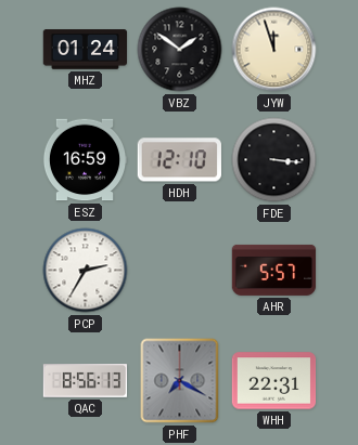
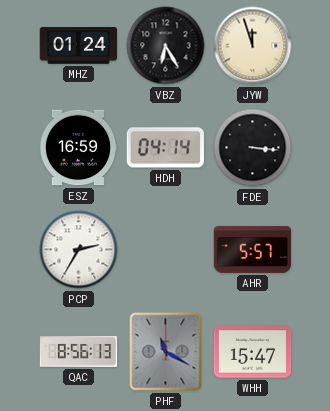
VBZ: 1:51 -> 6:25
HDH: 12:10 -> 04:14
PHF: 7:20 -> 11:20
WHH: 22:31 -> 15:47
